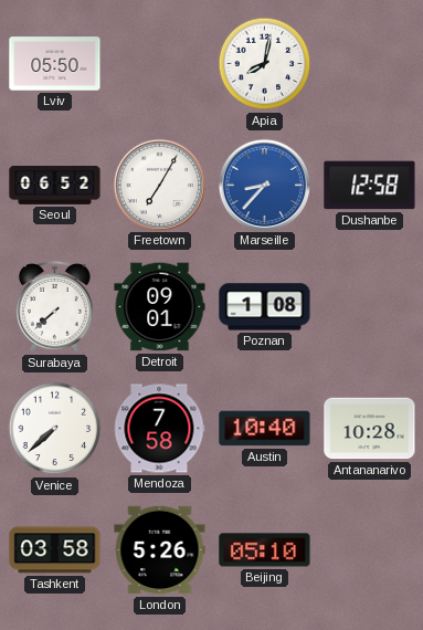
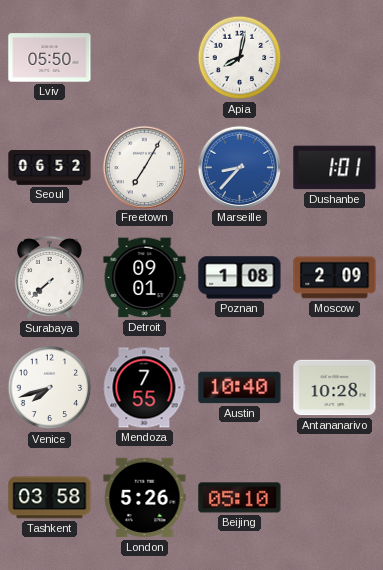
Dushanbe: 12:58 -> 1:01
Moscow: none -> 2:09
Venice: 7:38 -> 7:42
Mendoza: 7:58 -> 7:55
